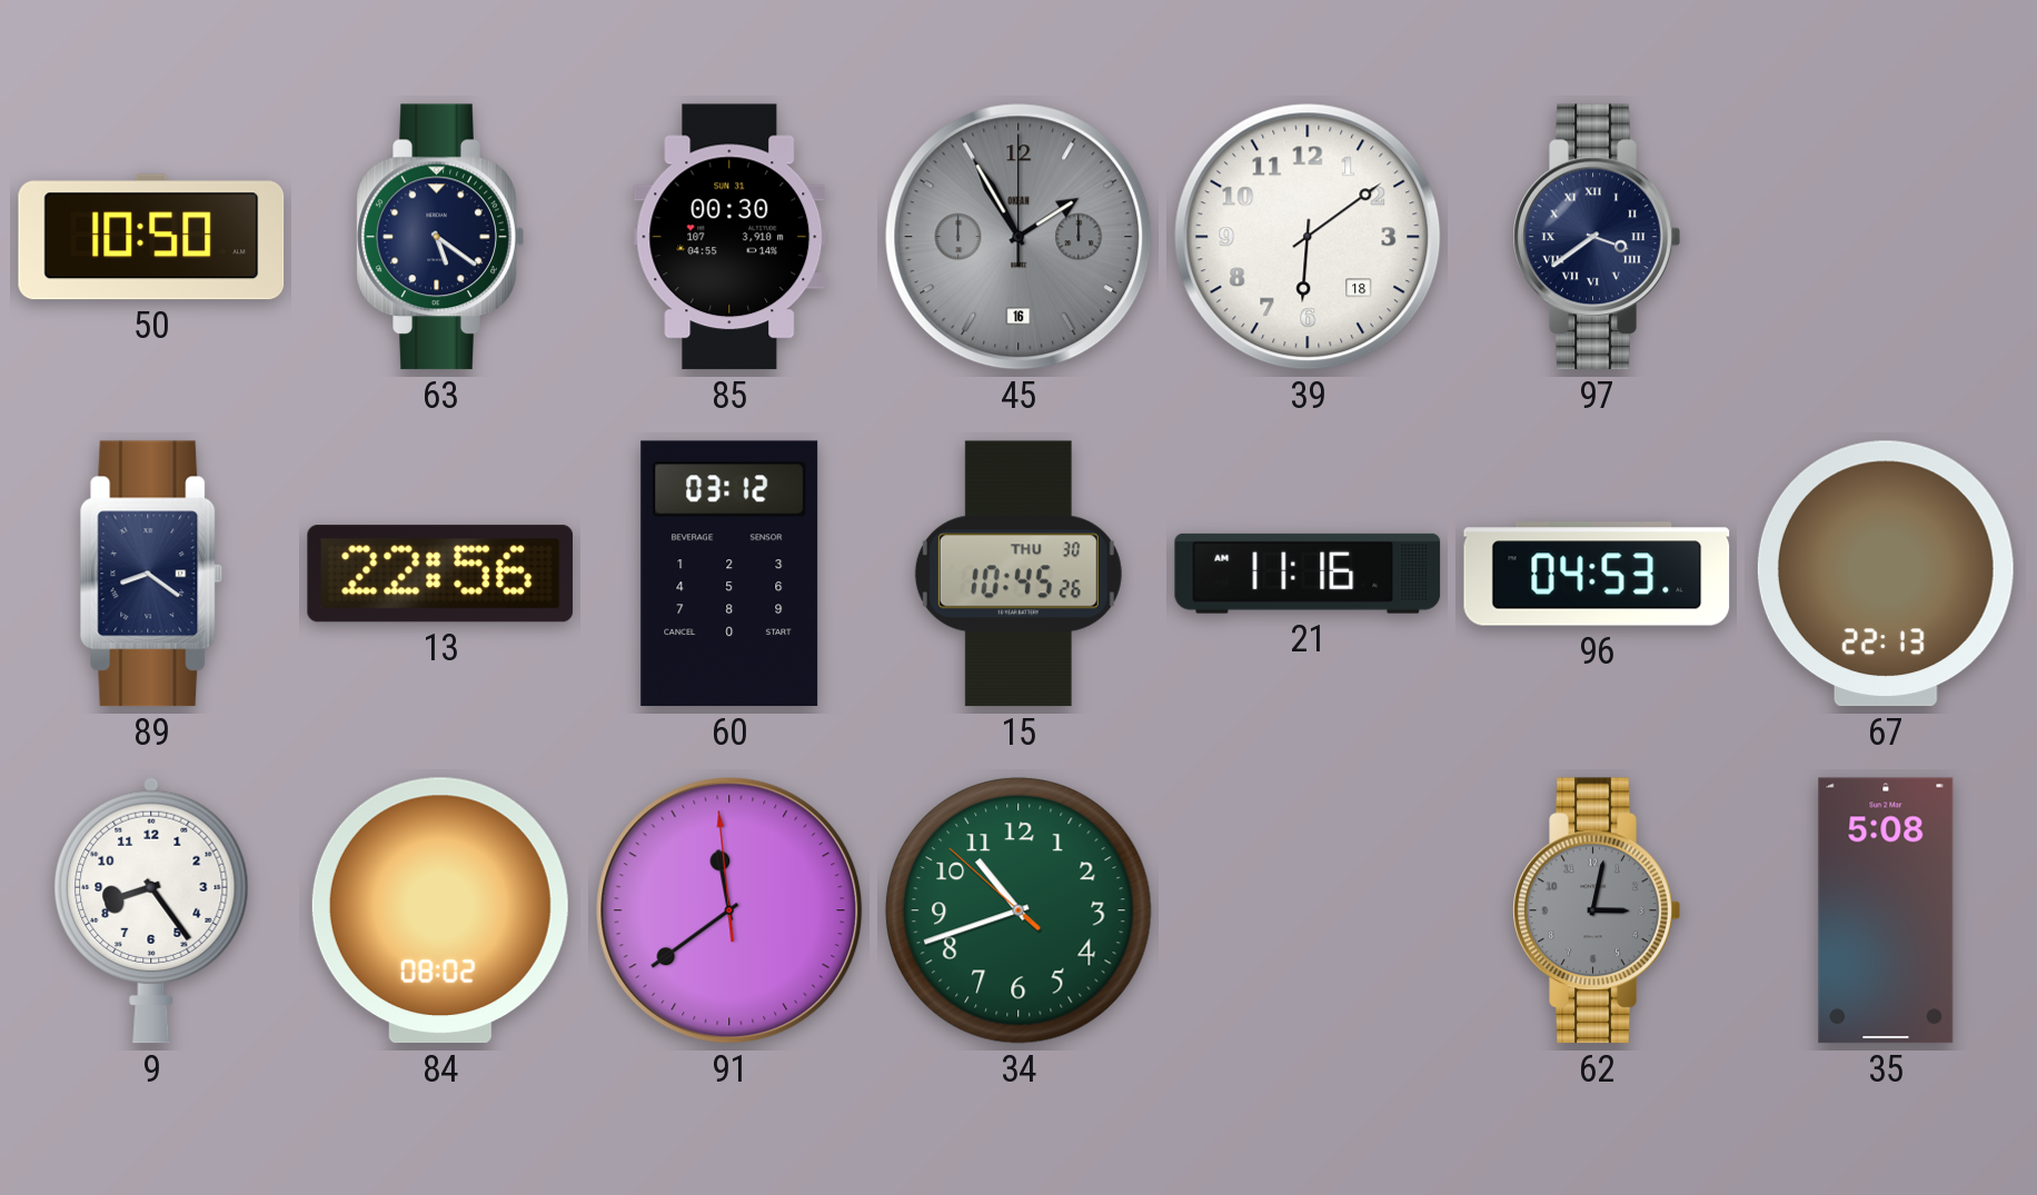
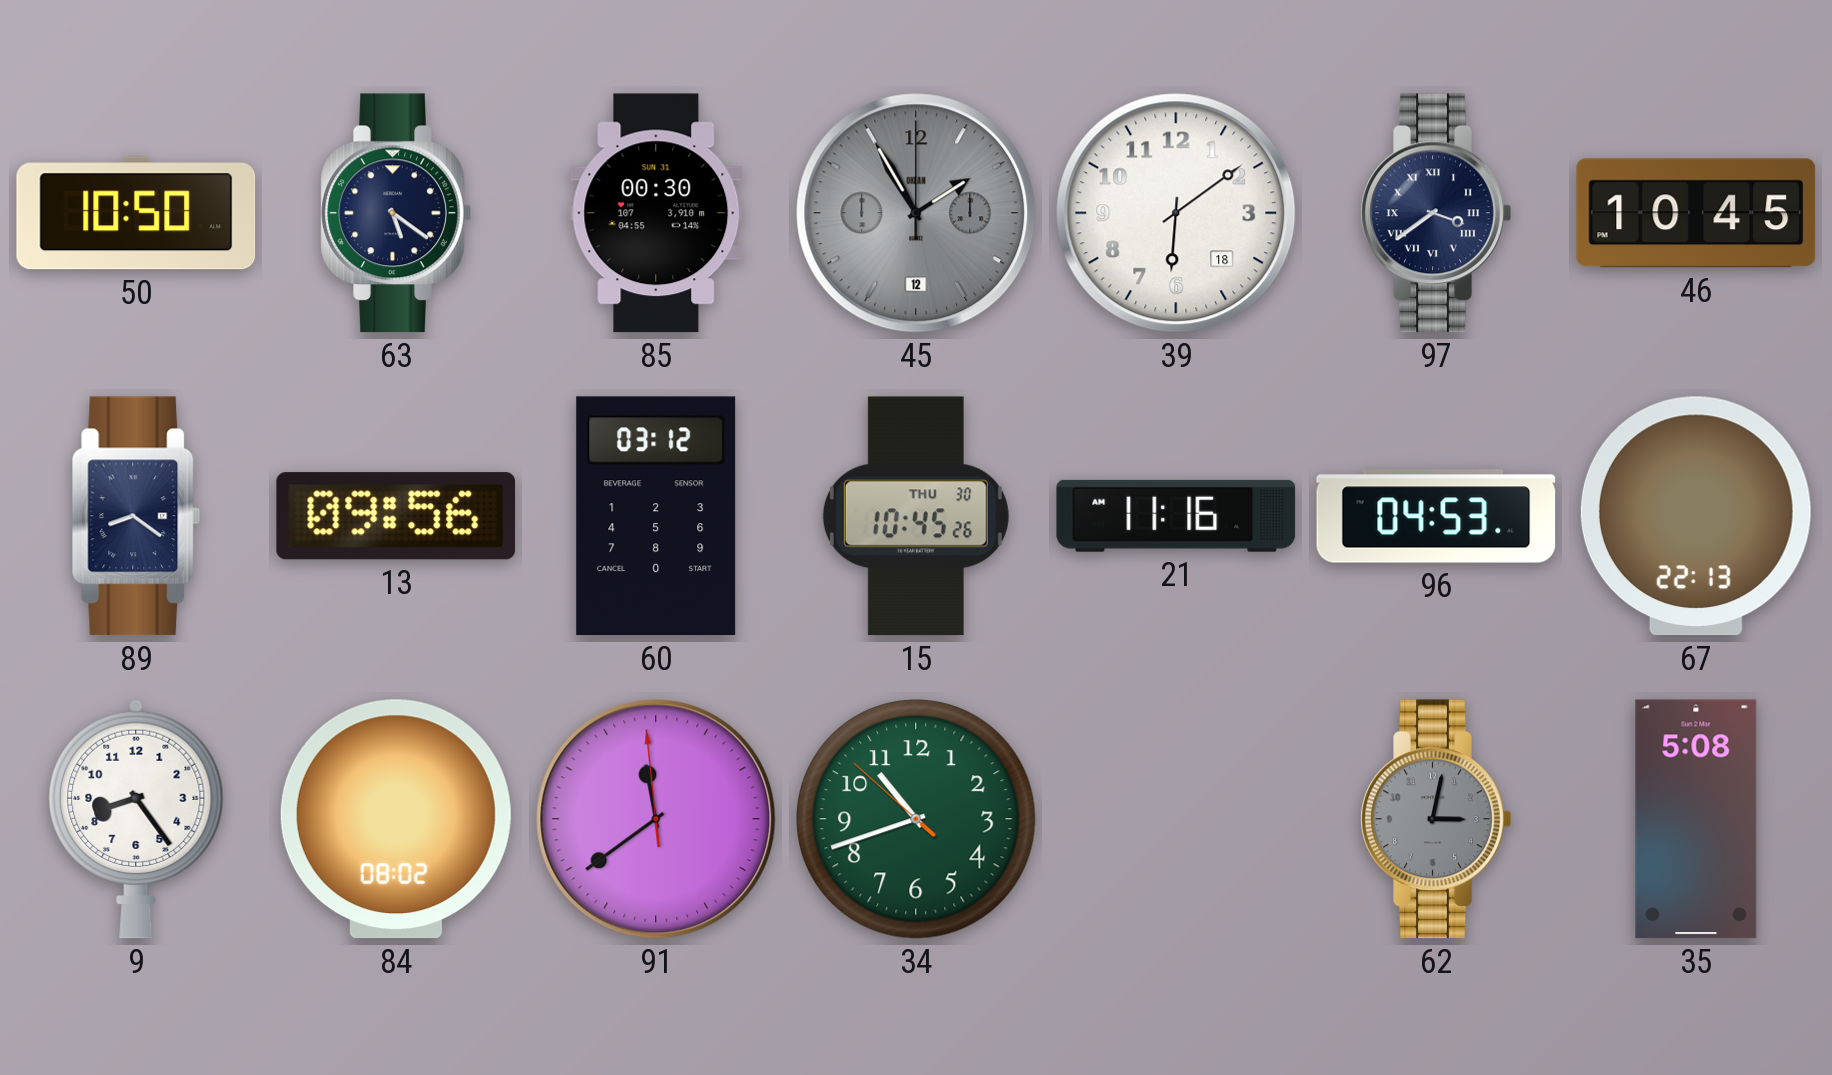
45 date: 16 -> 12
46: none -> 10:45
13: 22:56 -> 09:56
